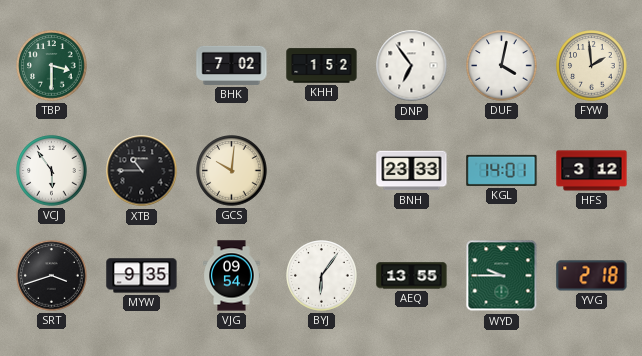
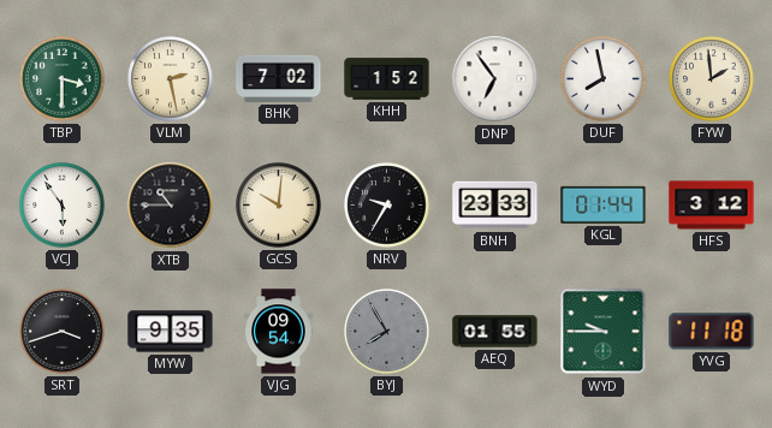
VLM: none -> 2:28
DUF: 4:02 -> 7:58
NRV: none -> 9:35
KGL: 14:01 -> 01:44
BYJ: 6:06 -> 7:55
BYJ dial: white -> grey
AEQ: 13:55 -> 01:55
YVG: 2:18 -> 11:18
